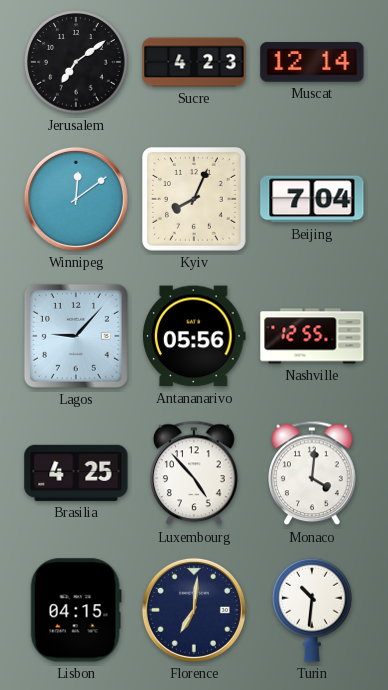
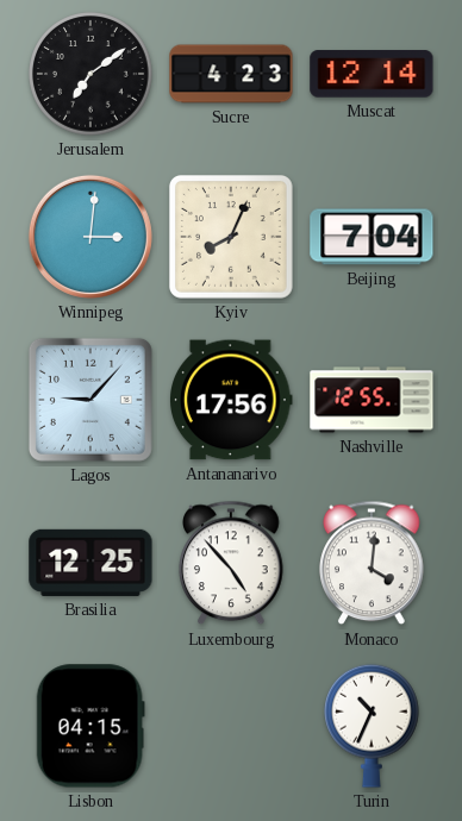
Winnipeg: 12:09 -> 3:01
Antananarivo: 05:56 -> 17:56
Brasilia: 4:25 -> 12:25
Florence: 7:01 -> none
Turin: 10:31 -> 10:34
